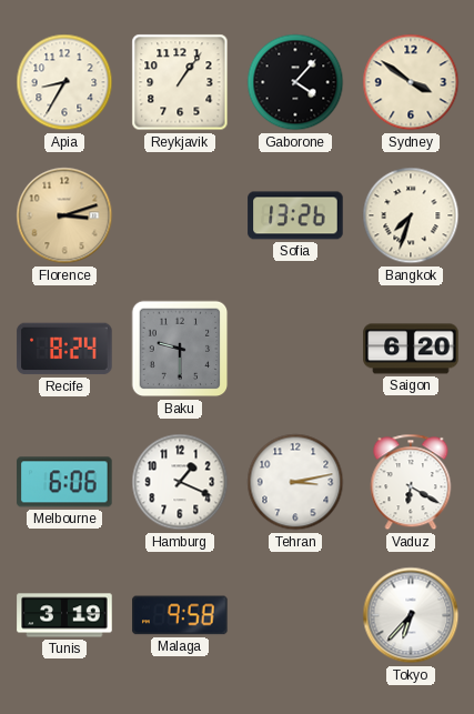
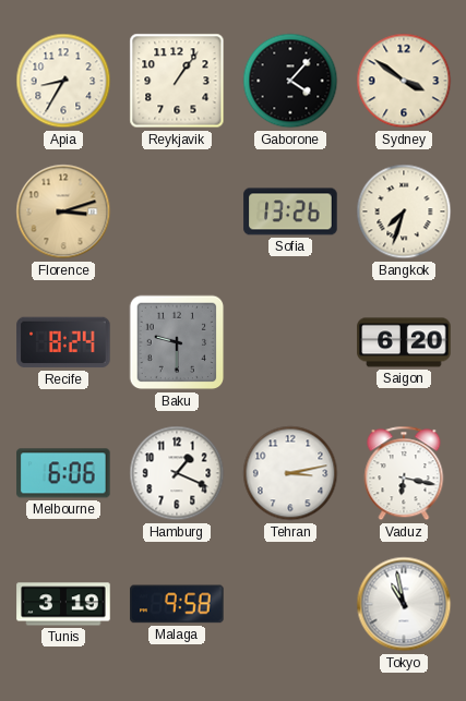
Vaduz: 6:20 -> 6:17
Tokyo: 6:37 -> 10:58
